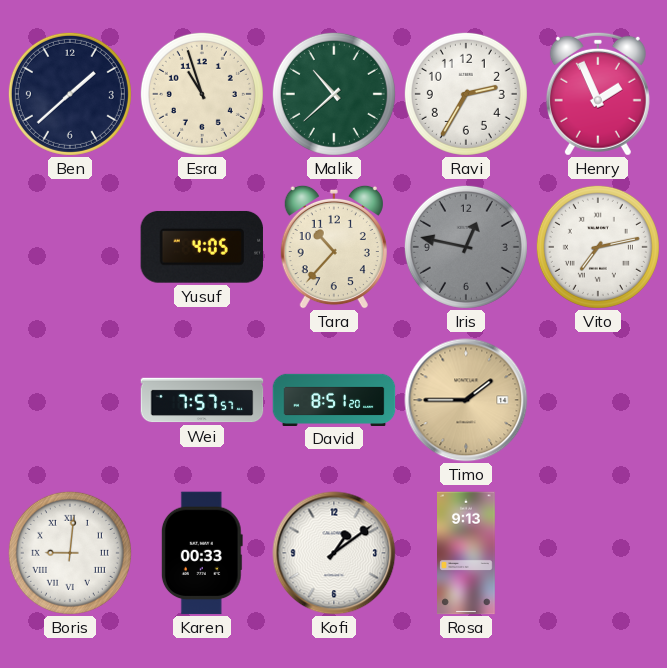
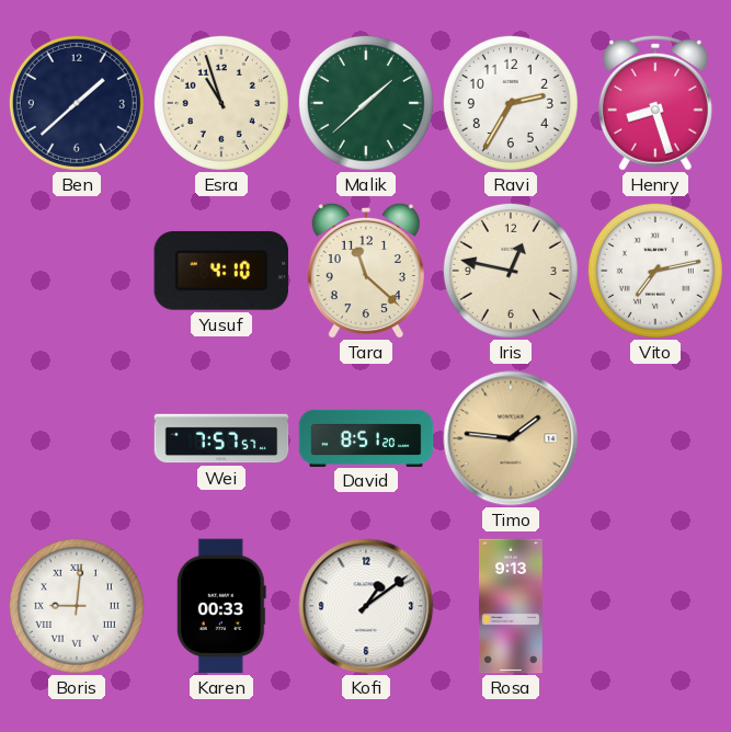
Malik: 10:38 -> 1:38
Henry: 1:56 -> 8:27
Yusuf: 4:05 -> 4:10
Tara: 10:37 -> 11:22
Iris dial: grey -> cream
Timo: 1:45 -> 1:46
